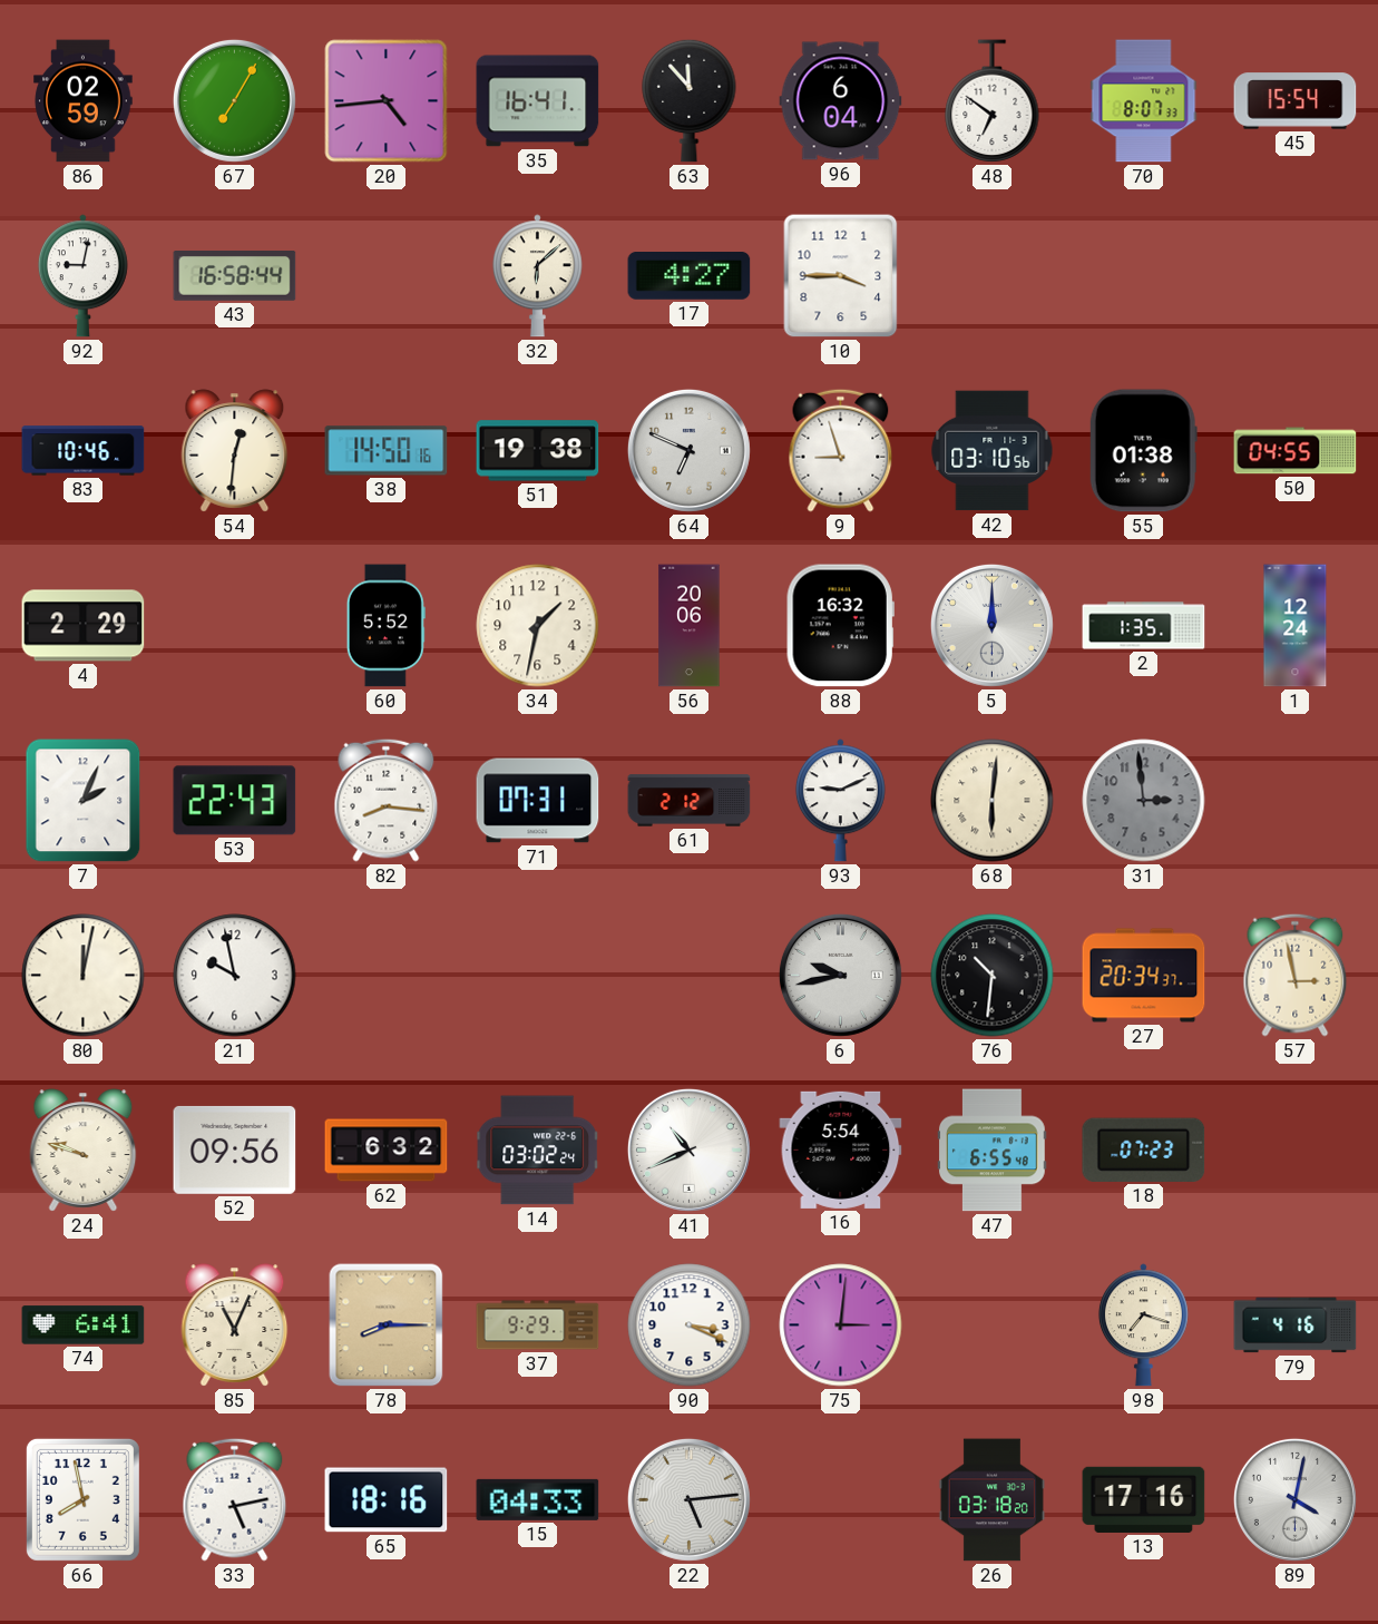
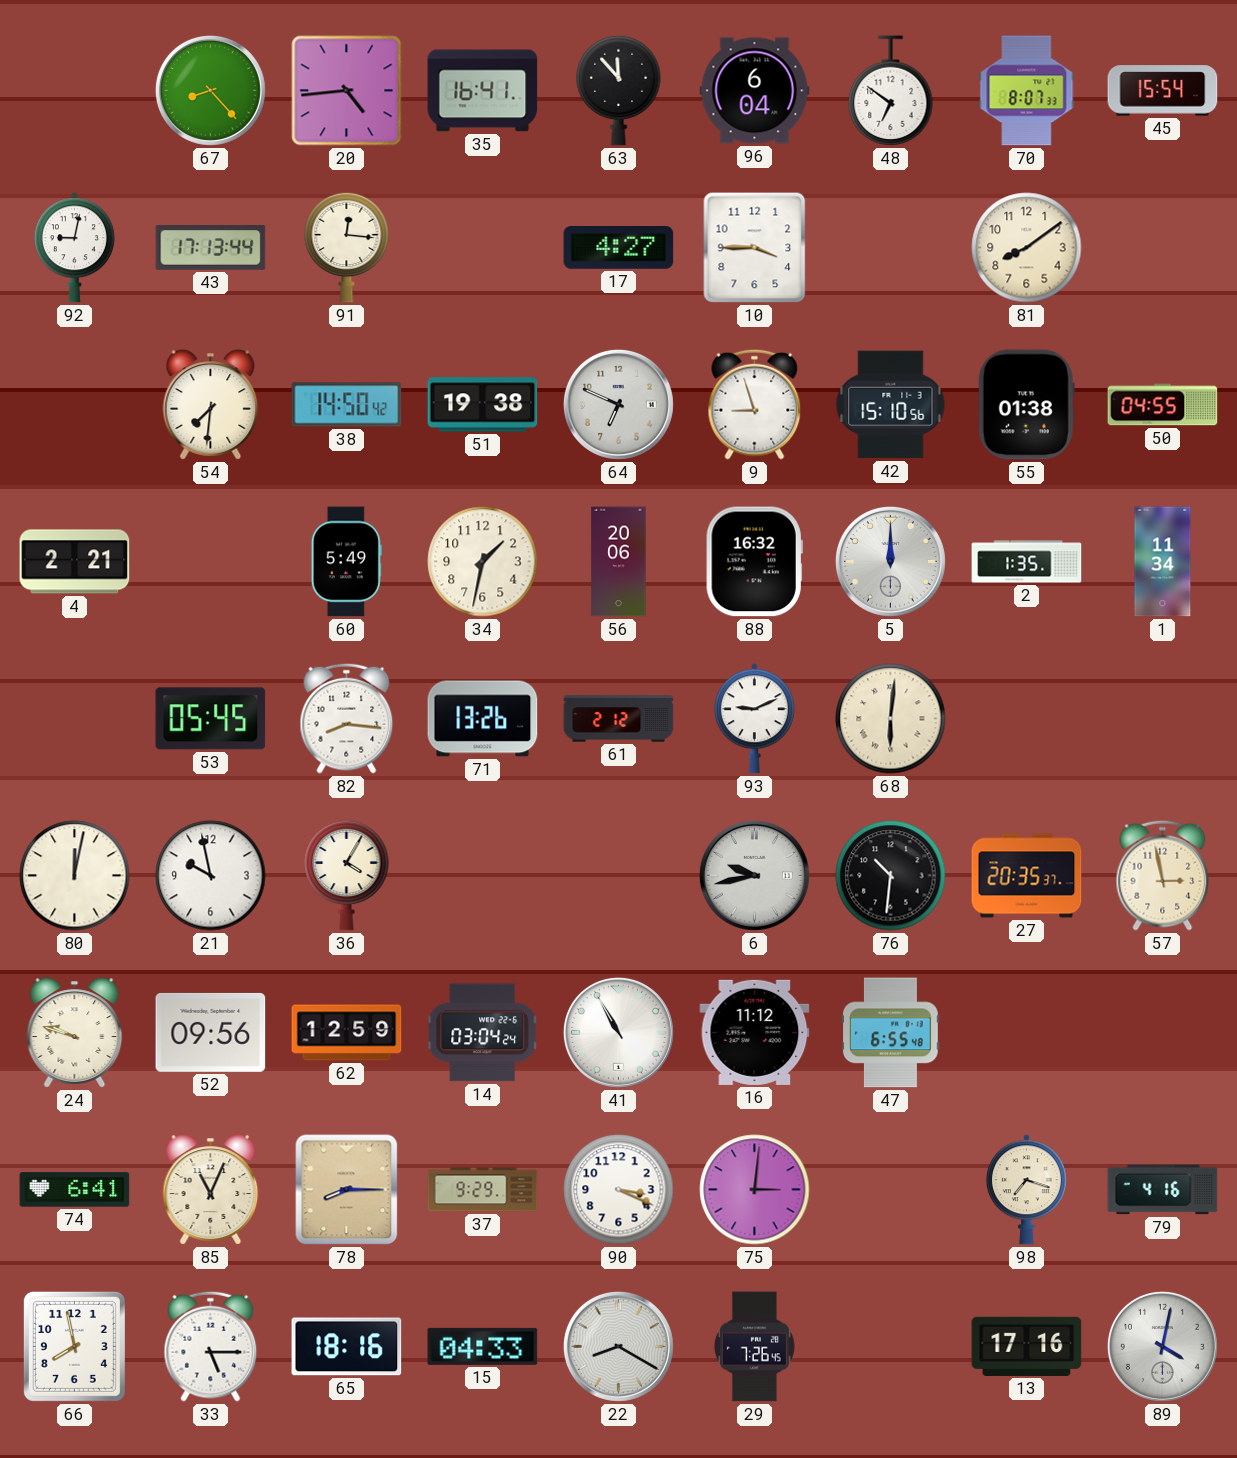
86: 02:59 -> none
67: 7:05 -> 8:23
43: 16:58 -> 17:13
91: none -> 12:16
32: 6:08 -> none
81: none -> 8:09
83: 10:46 -> none
54: 12:31 -> 7:31
38: 14:50:16 -> 14:50:42
42: 03:10 -> 15:10
4: 2:29 -> 2:21
60: 5:52 -> 5:49
1: 12:24 -> 11:34
7: 2:04 -> none
53: 22:43 -> 05:45
71: 07:31 -> 13:26
31: 2:59 -> none
36: none -> 4:05
27: 20:34 -> 20:35
62: 6:32 -> 12:59
14: 03:02 -> 03:04
41: 10:41 -> 10:55
16: 5:54 -> 11:12
18: 07:23 -> none
33: 5:13 -> 5:15
22: 5:14 -> 8:20
29: none -> 7:26
26: 03:18 -> none
